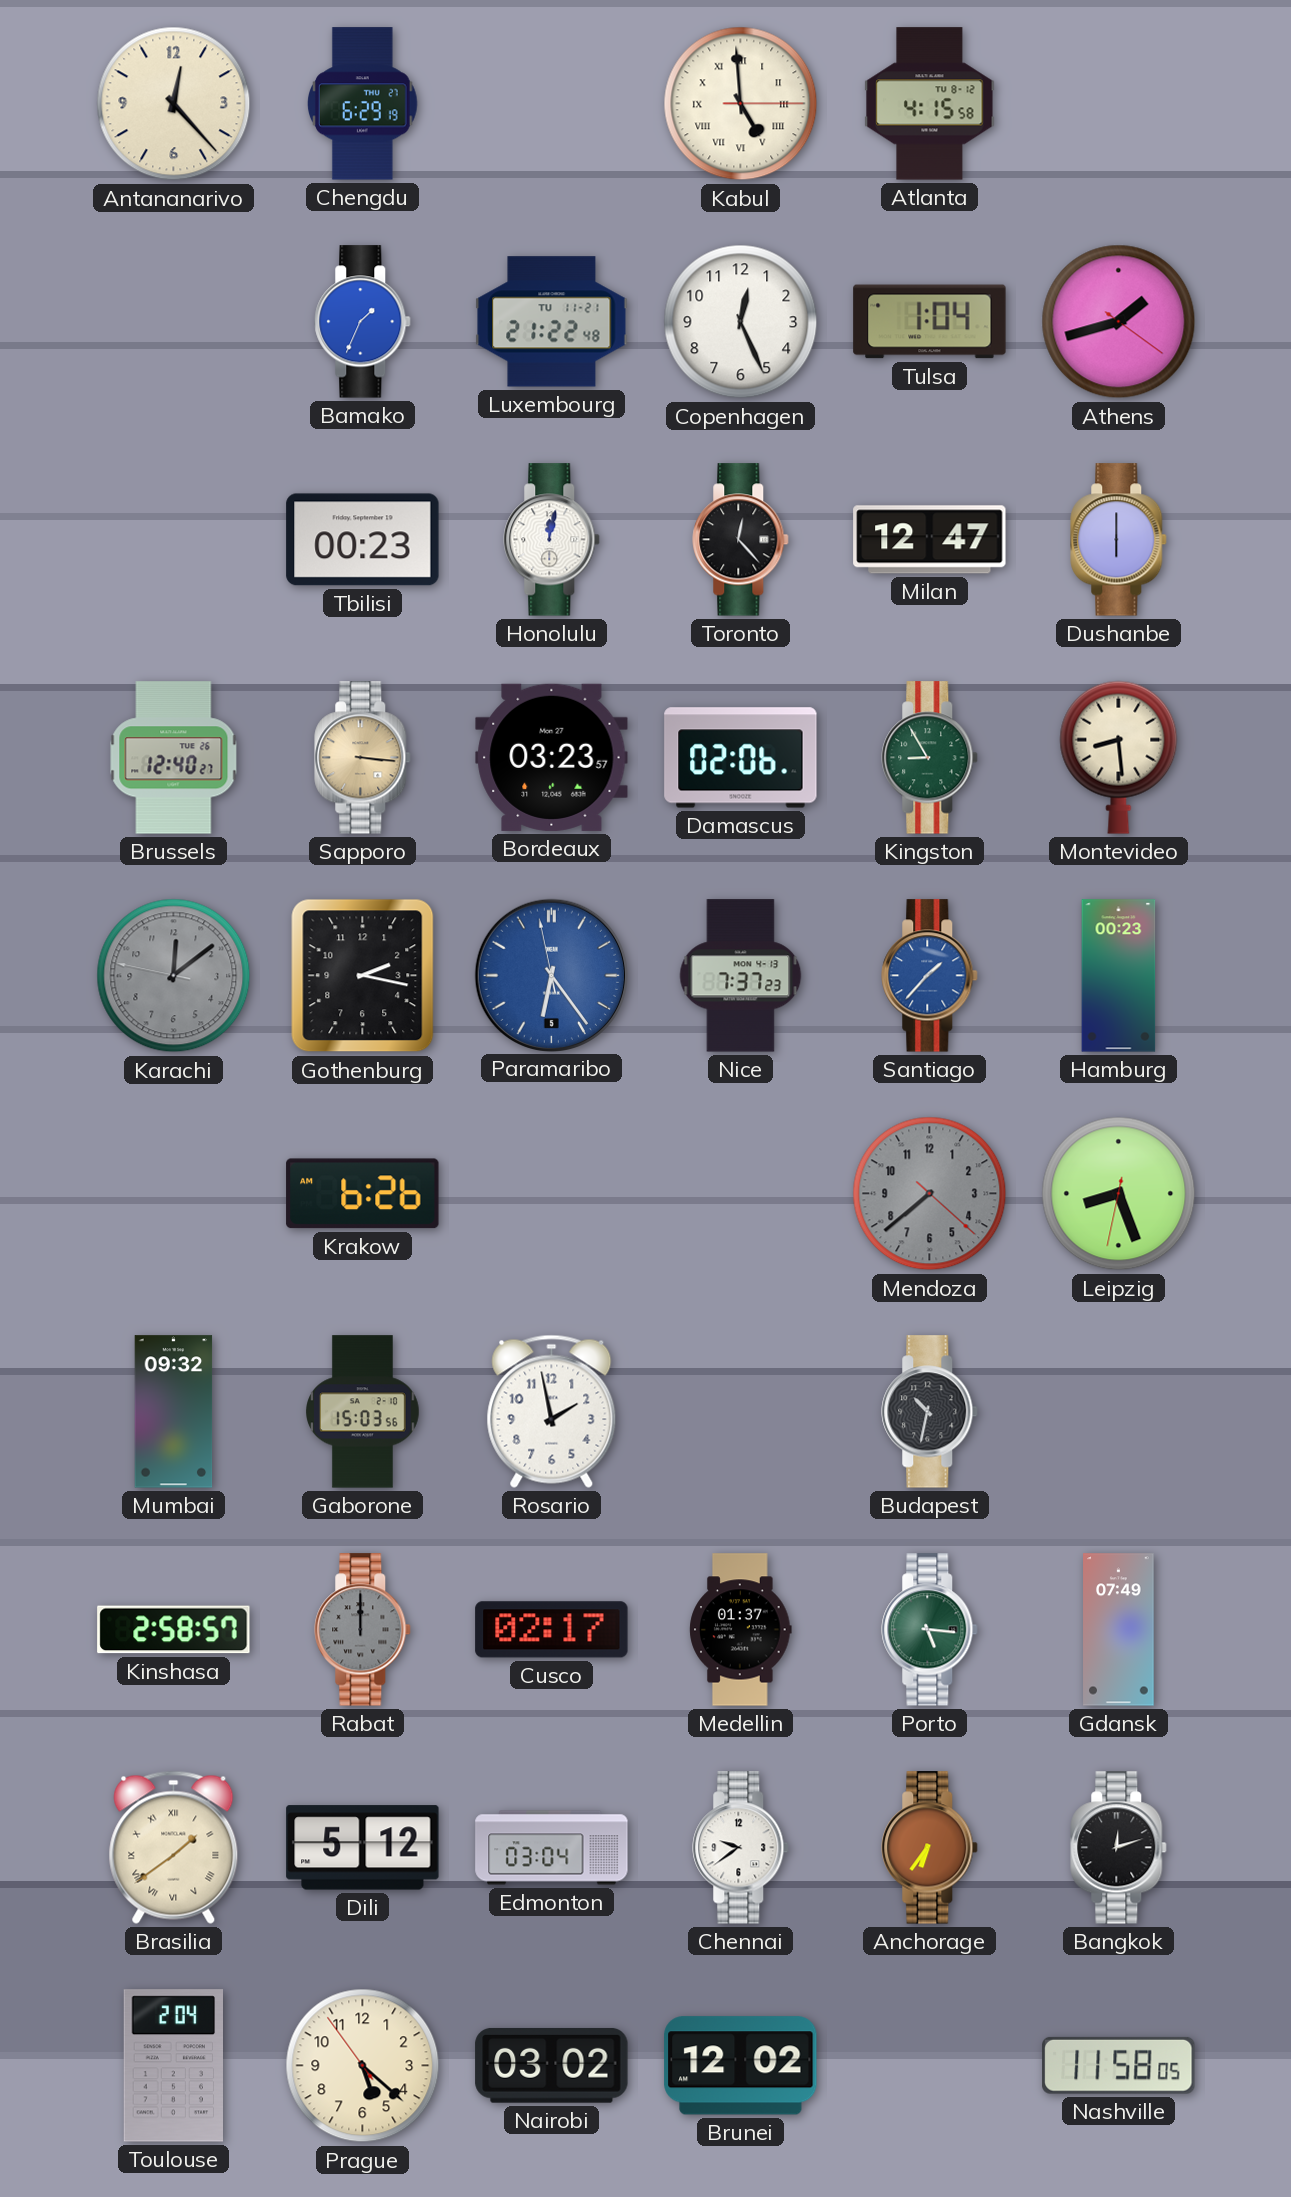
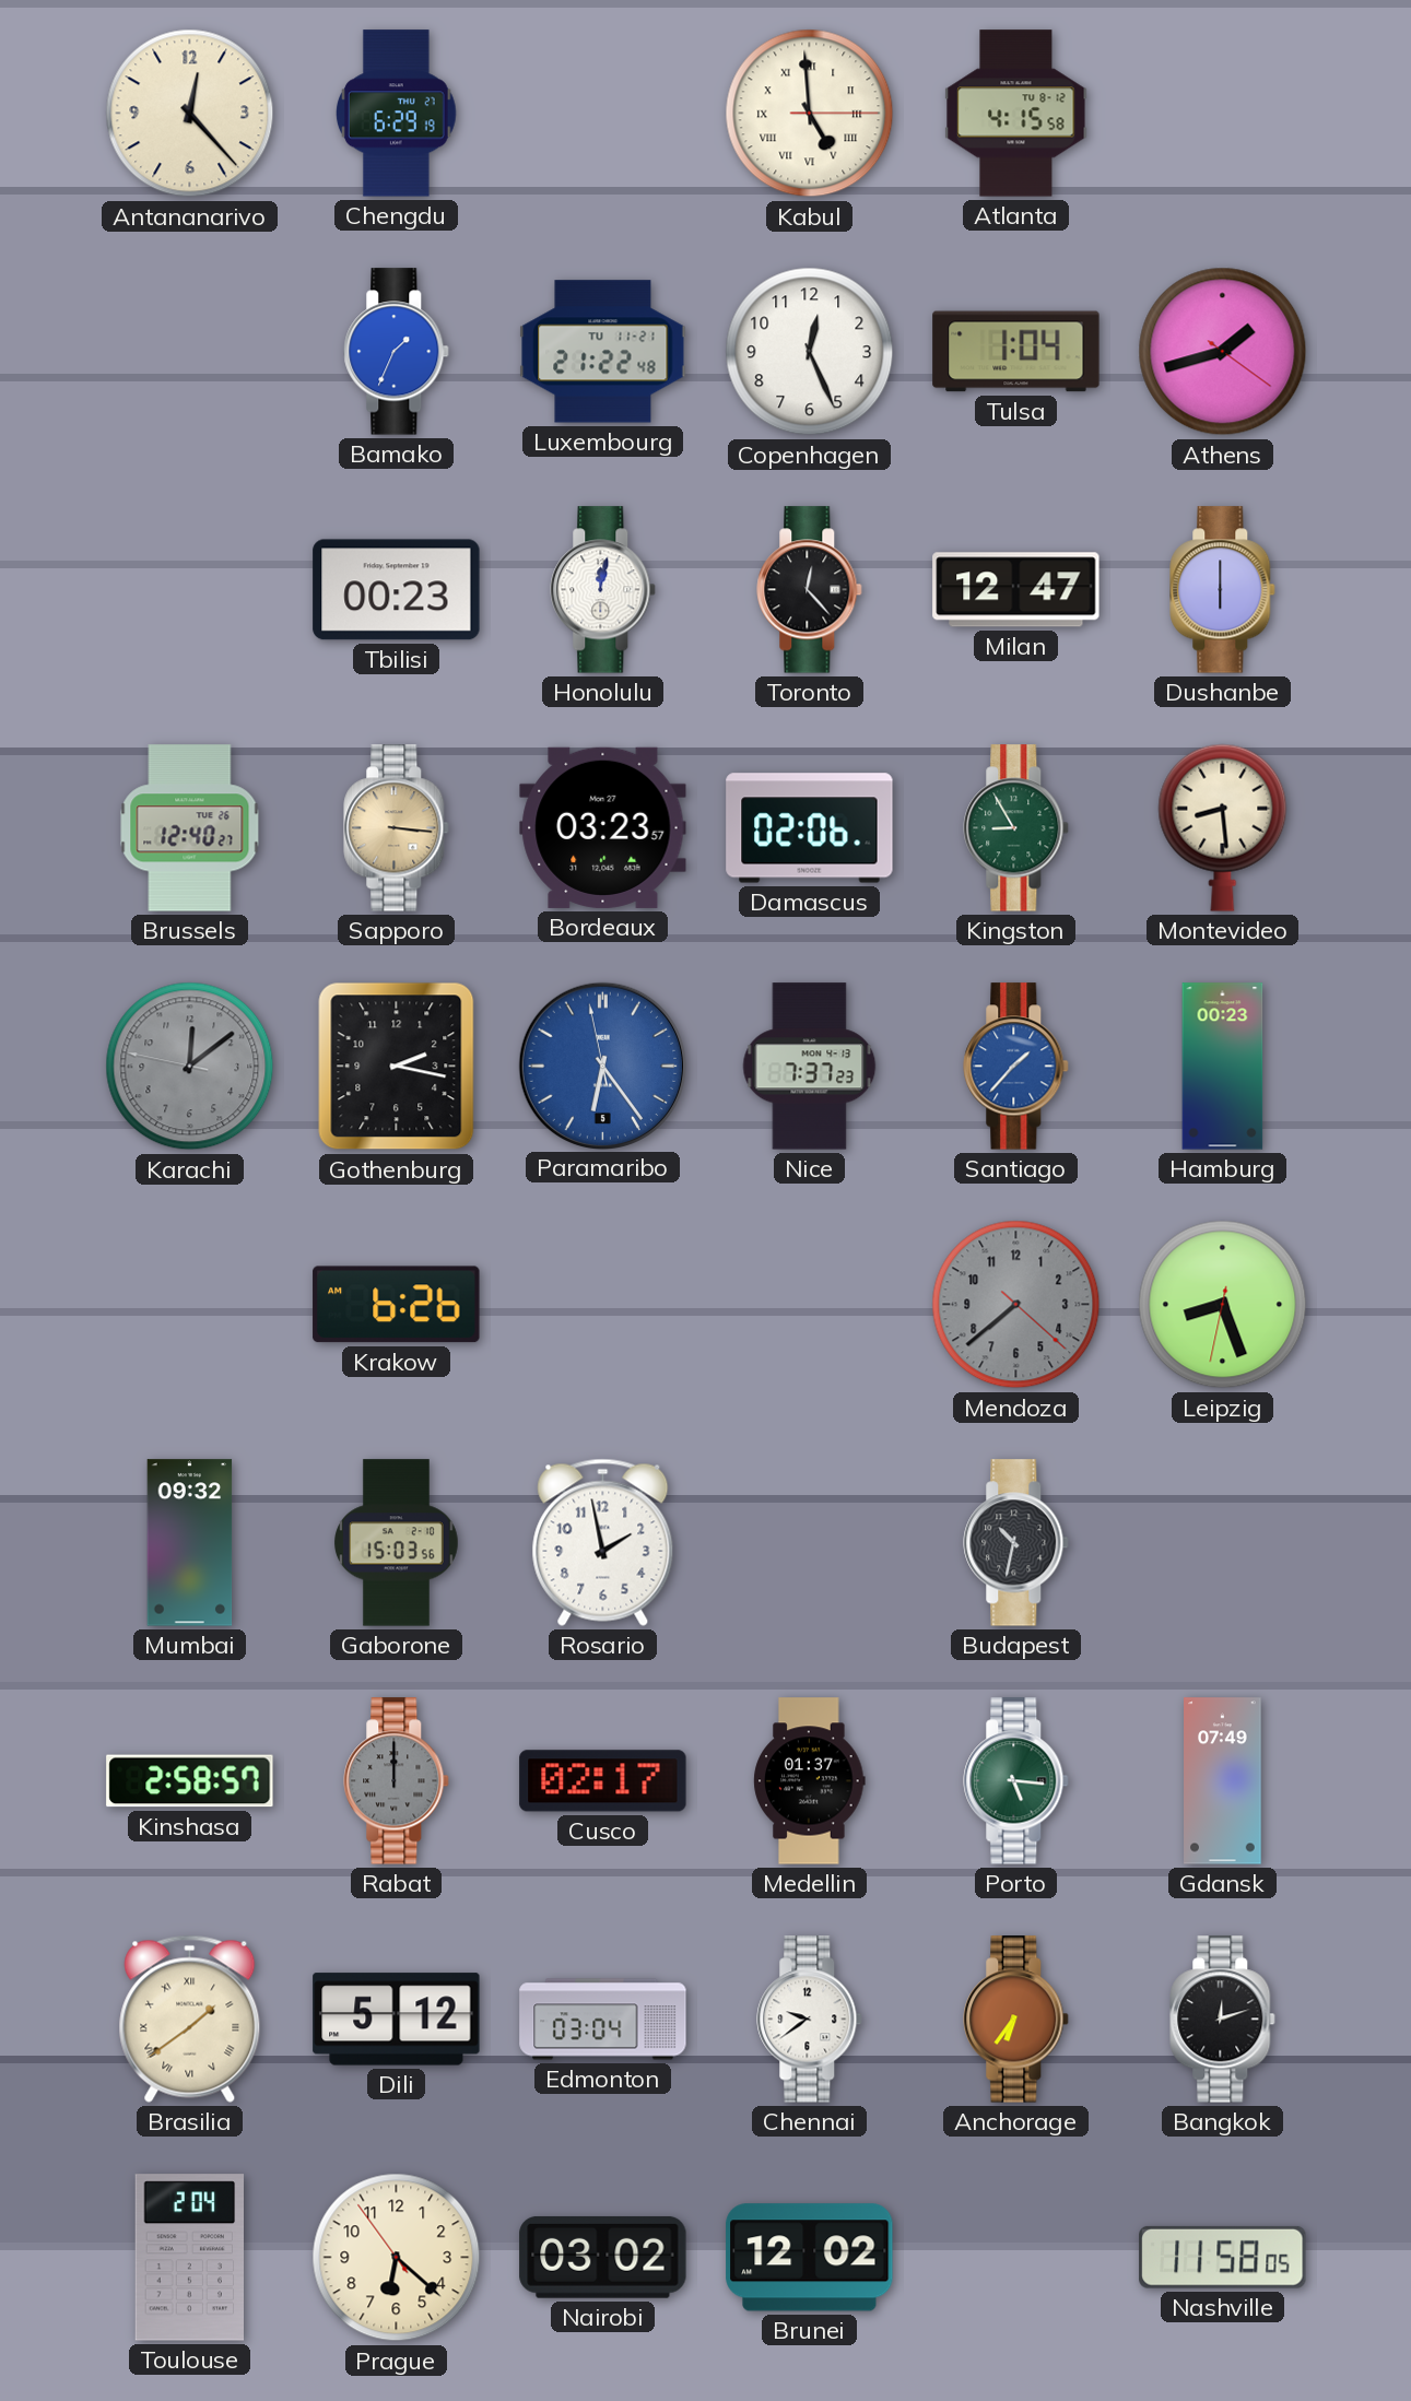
Prague: 5:21 -> 6:21
